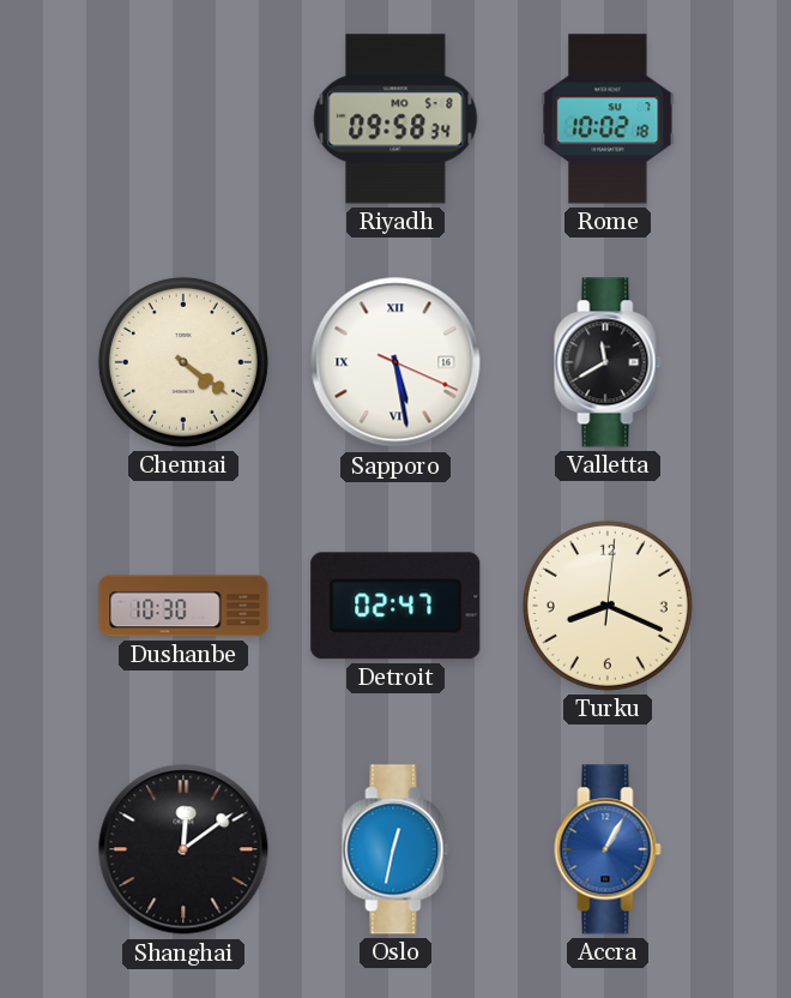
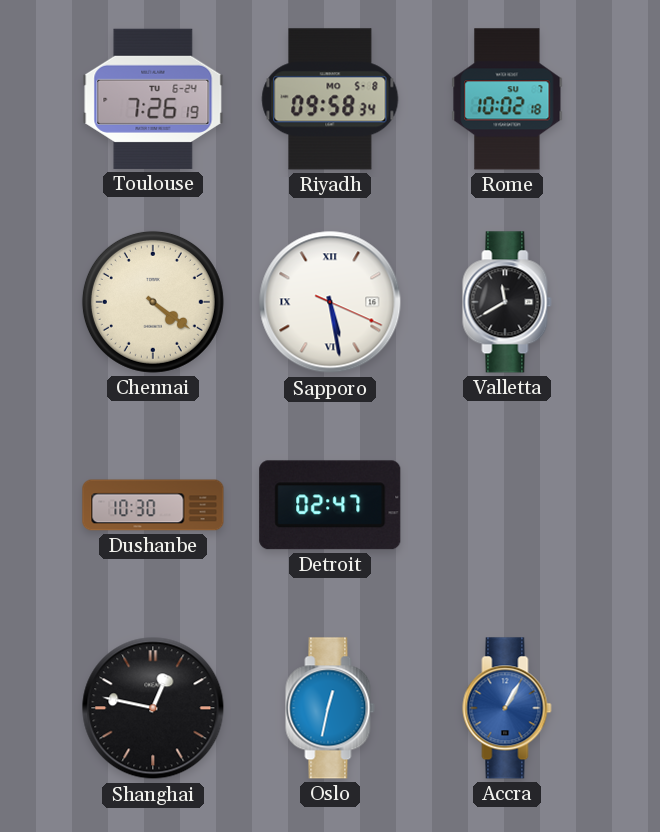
Toulouse: none -> 7:26
Turku: 8:19 -> none
Shanghai: 12:09 -> 12:47
